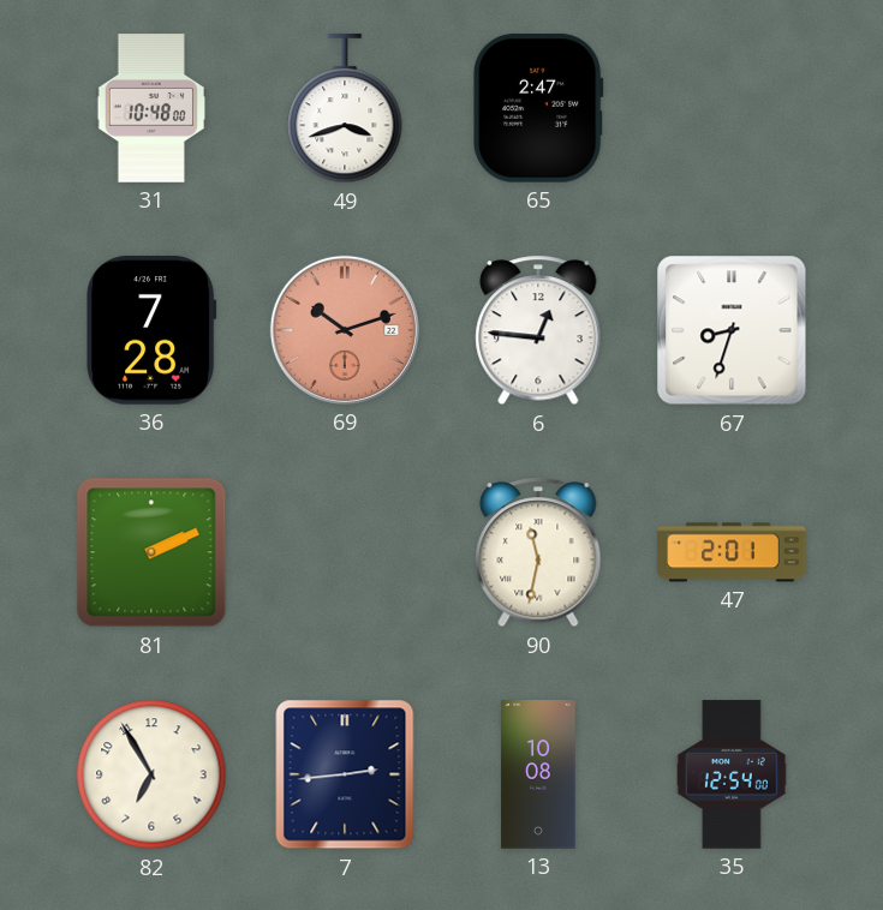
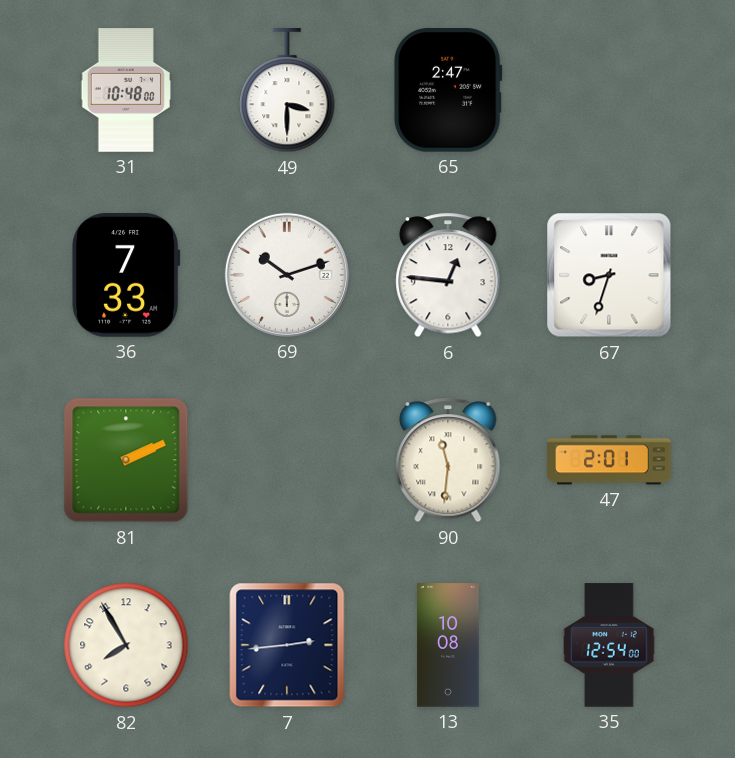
49: 3:42 -> 3:30
36: 7:28 -> 7:33
69 dial: salmon -> white
90: 11:32 -> 11:31
82: 6:55 -> 7:55
